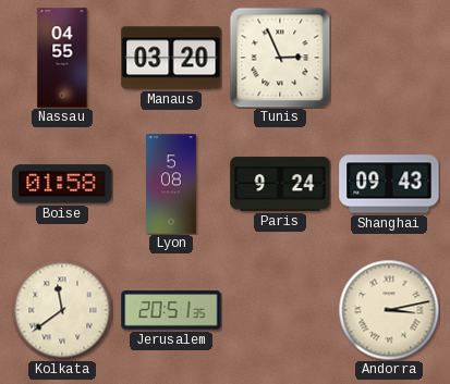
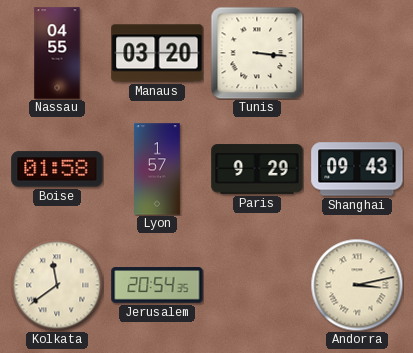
Tunis: 2:56 -> 3:16
Lyon: 5:08 -> 1:57
Paris: 9:24 -> 9:29
Jerusalem: 20:51 -> 20:54
